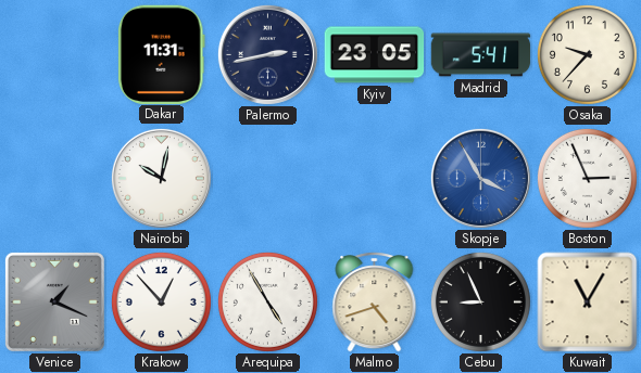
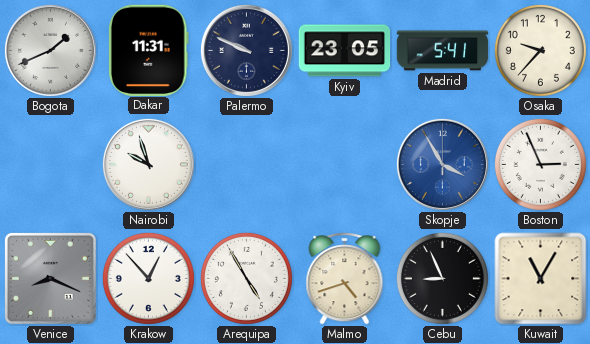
Bogota: none -> 1:41
Palermo: 2:43 -> 9:49
Nairobi: 10:02 -> 9:57
Venice: 1:19 -> 8:19
